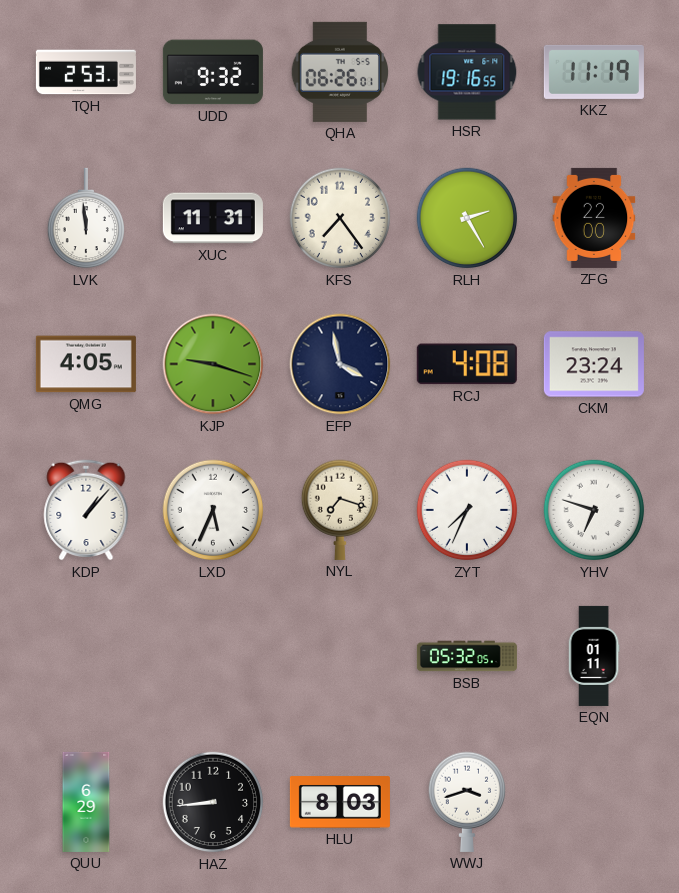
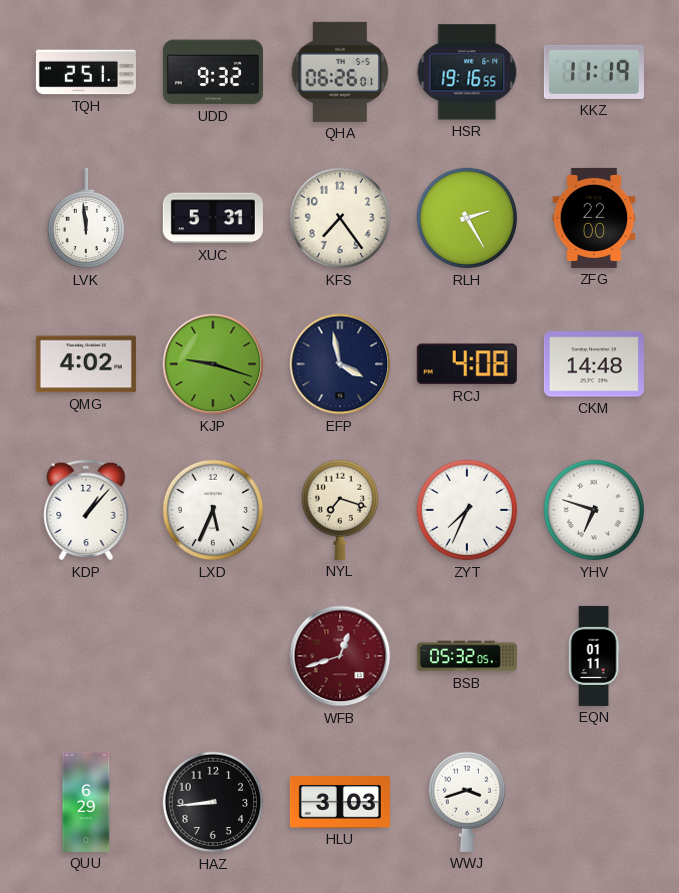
TQH: 2:53 -> 2:51
XUC: 11:31 -> 5:31
QMG: 4:05 -> 4:02
CKM: 23:24 -> 14:48
WFB: none -> 12:42
HLU: 8:03 -> 3:03
